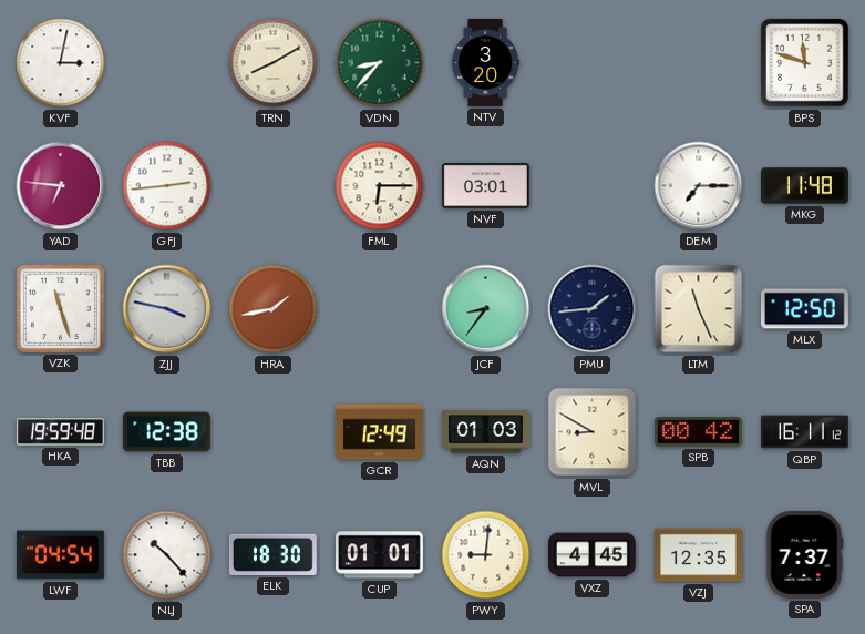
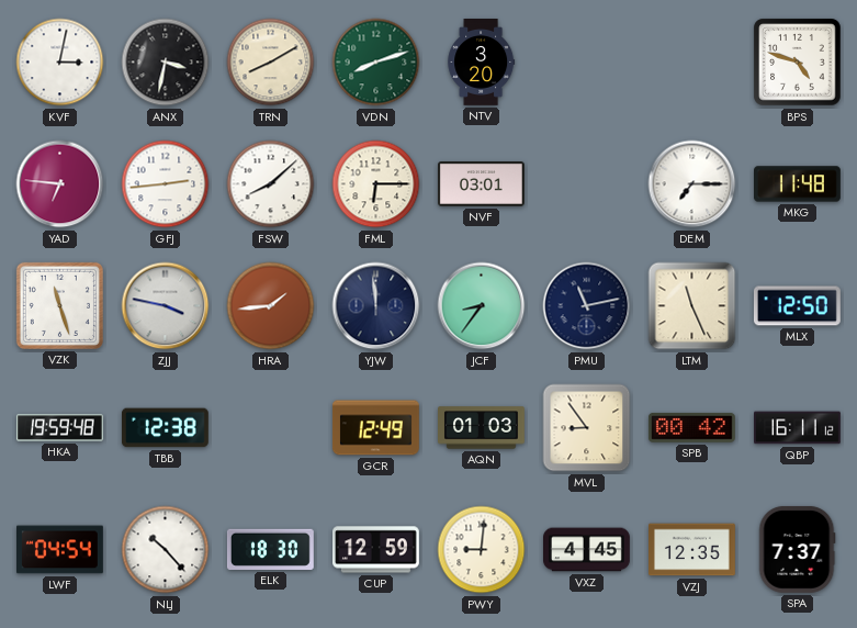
ANX: none -> 3:32
VDN: 8:37 -> 8:12
BPS: 11:48 -> 4:48
FSW: none -> 8:08
HRA: 1:43 -> 1:44
YJW: none -> 11:59
PMU: 1:44 -> 11:13
MVL: 8:50 -> 8:54
CUP: 01:01 -> 12:59
